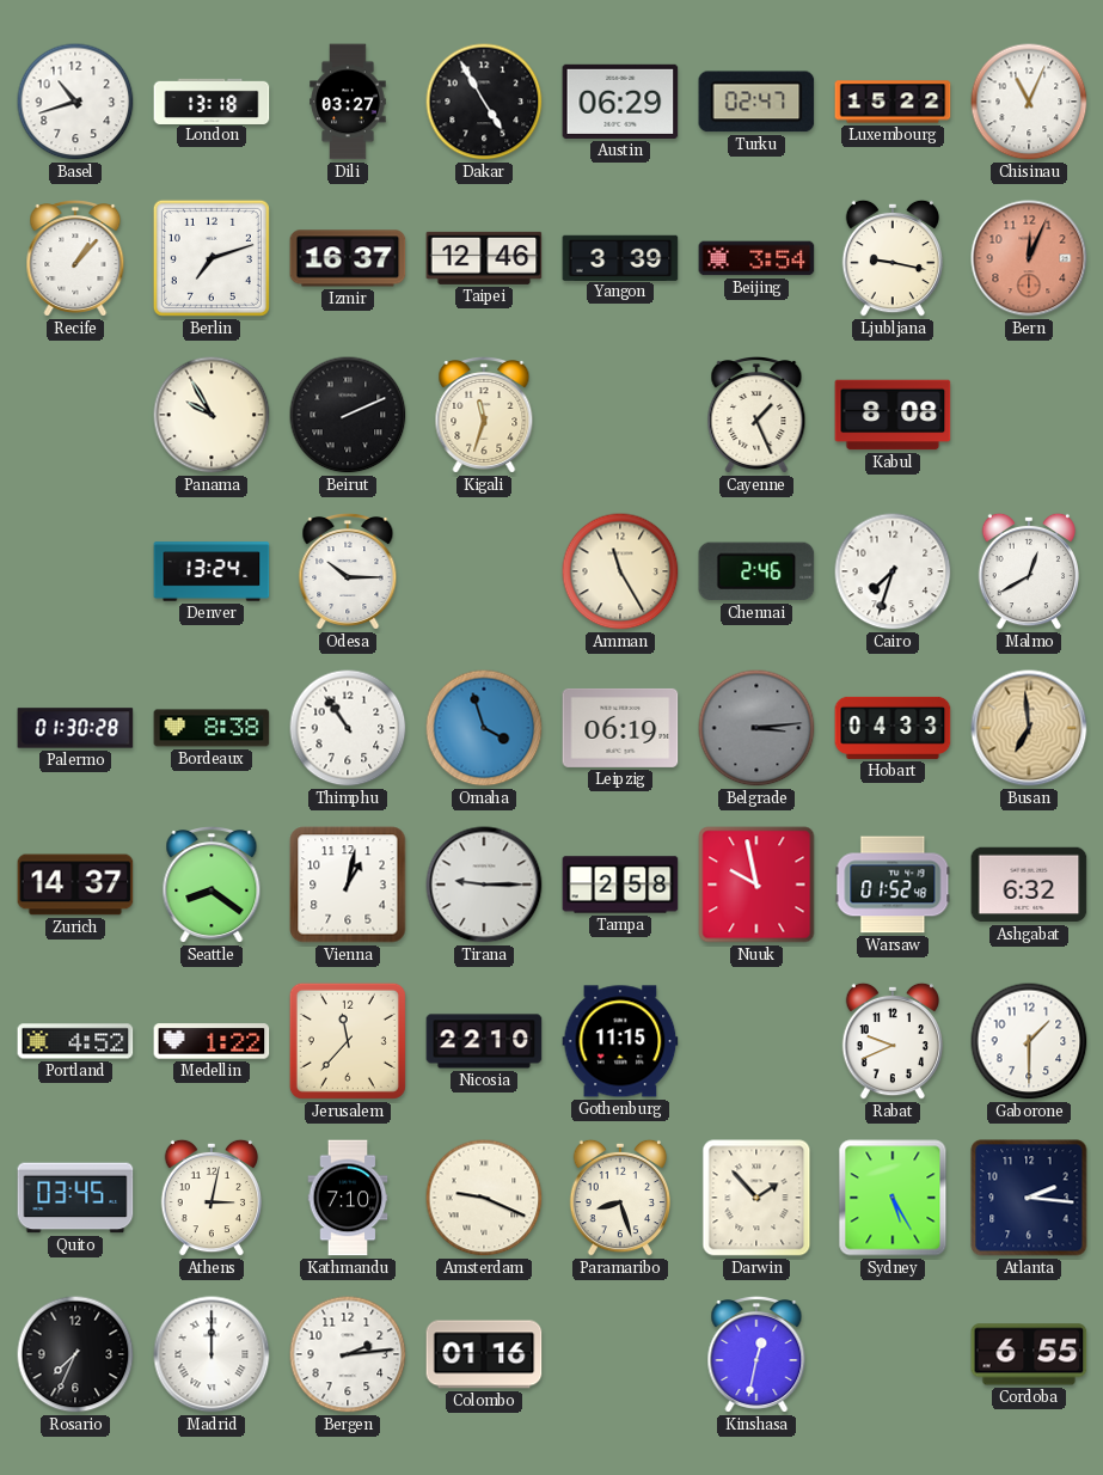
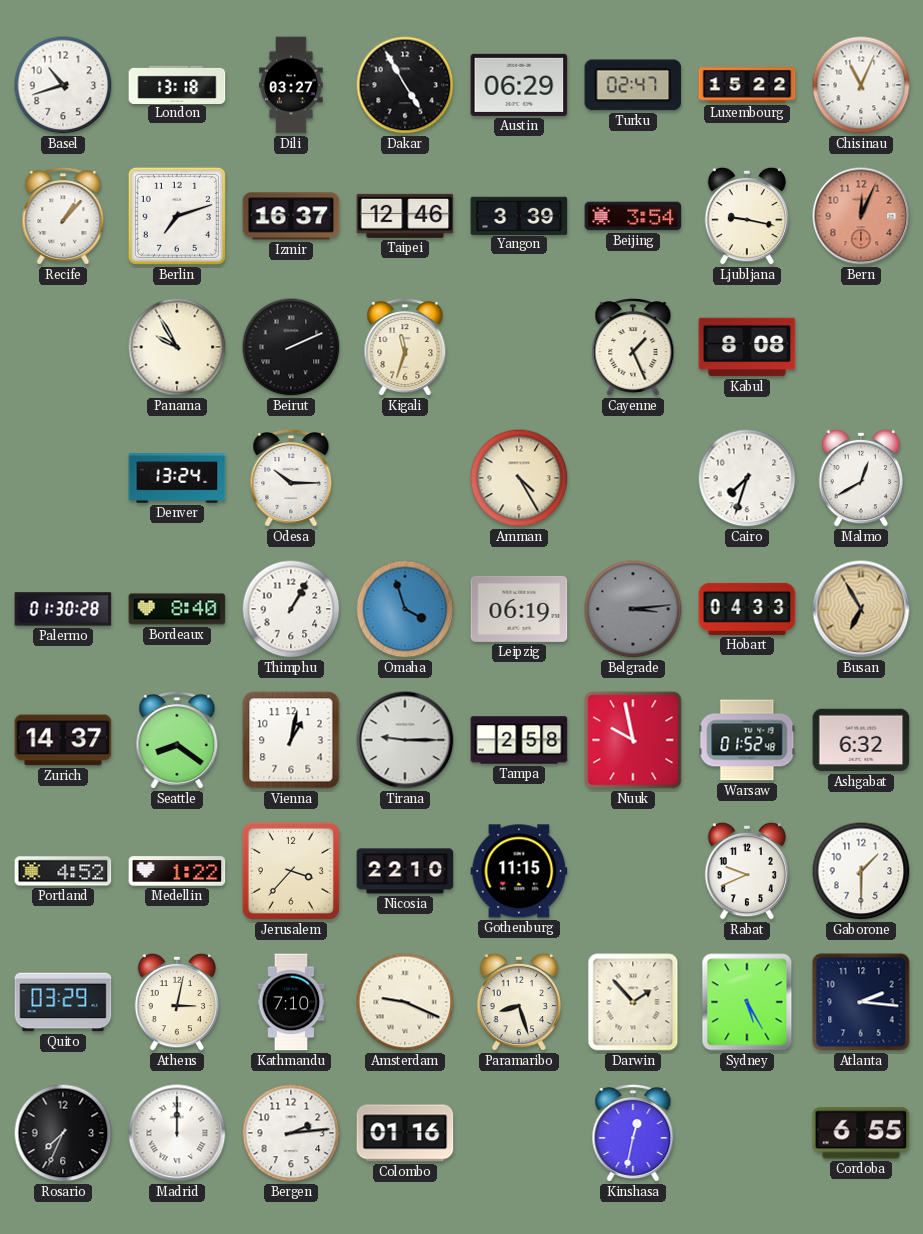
Amman: 11:25 -> 4:25
Chennai: 2:46 -> none
Bordeaux: 8:38 -> 8:40
Thimphu: 10:54 -> 1:05
Busan: 6:59 -> 6:55
Jerusalem: 11:37 -> 3:37
Quito: 03:45 -> 03:29
